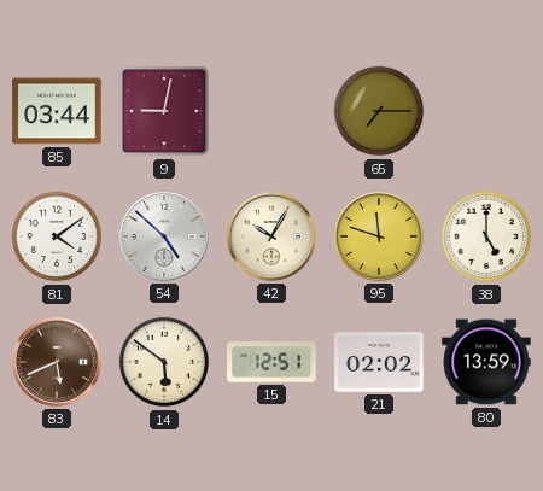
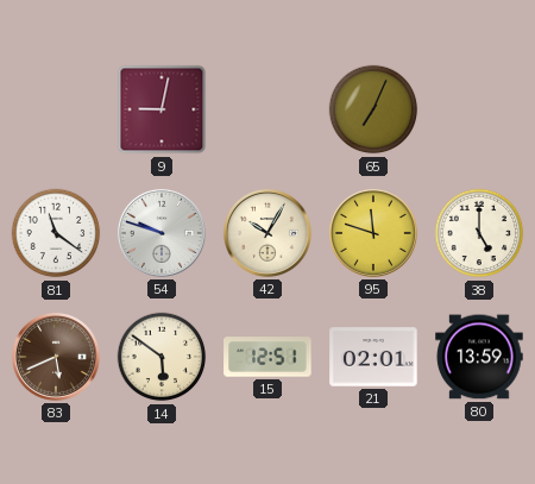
85: 03:44 -> none
65: 7:15 -> 7:04
81: 4:09 -> 11:21
54: 4:52 -> 9:48
21: 02:02 -> 02:01
